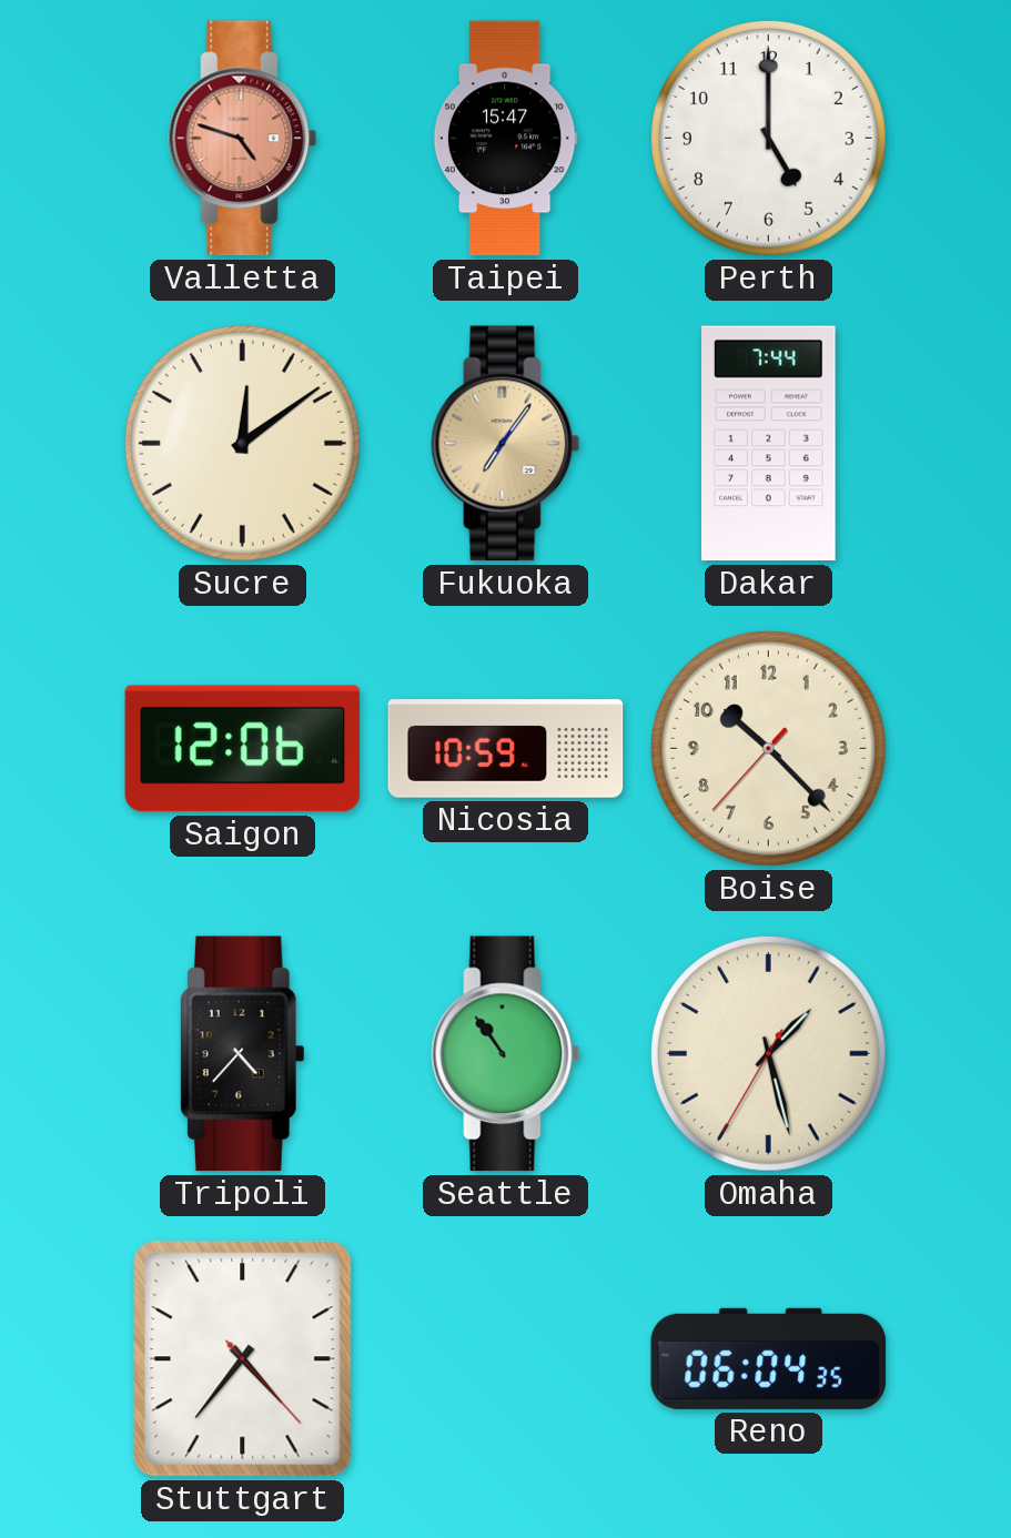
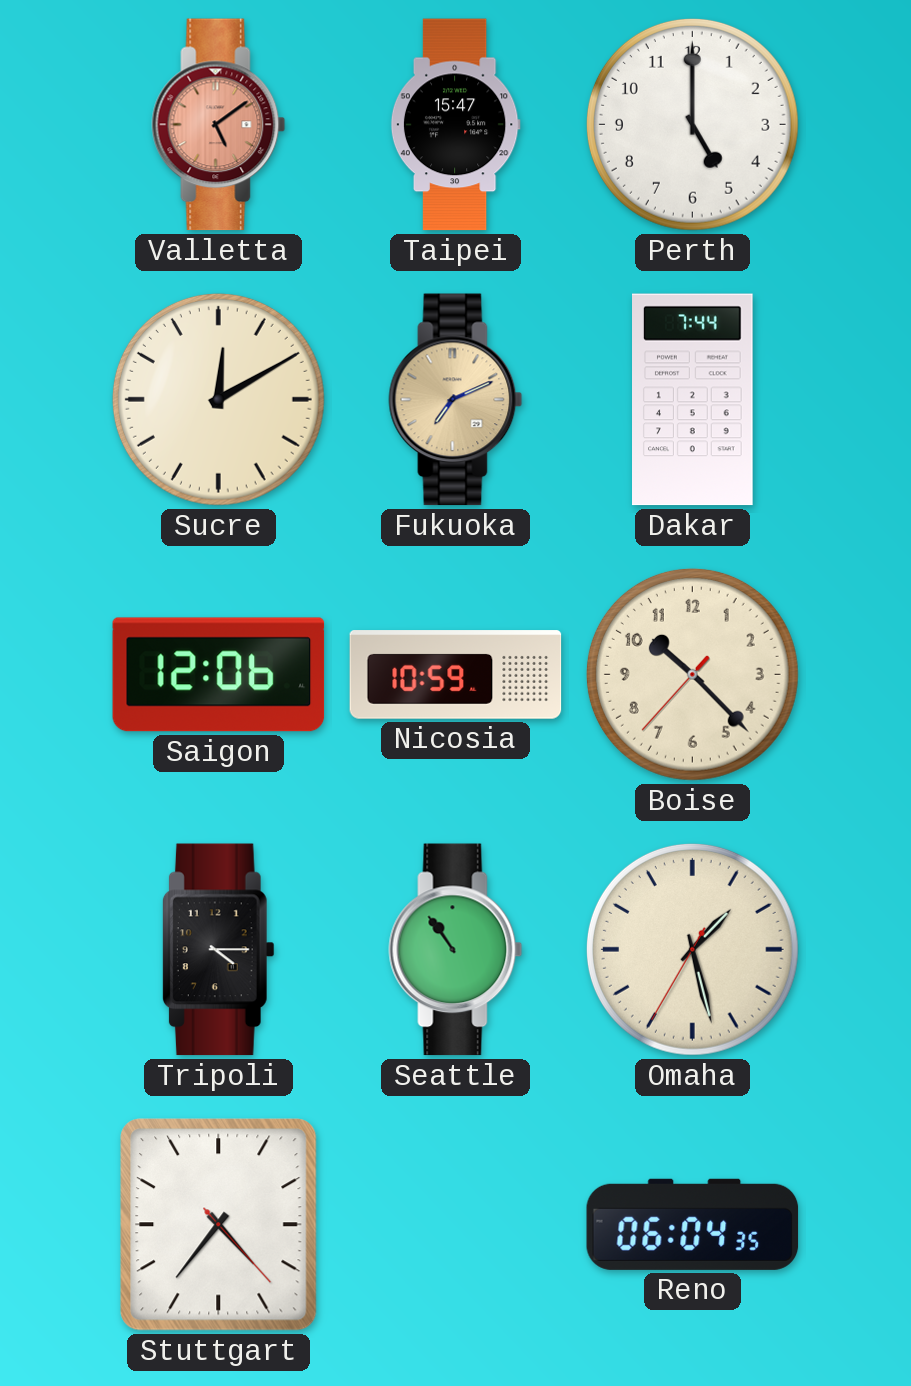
Valletta: 4:48 -> 5:09
Sucre: 12:09 -> 12:10
Fukuoka: 7:06 -> 7:11
Tripoli: 4:37 -> 4:15
